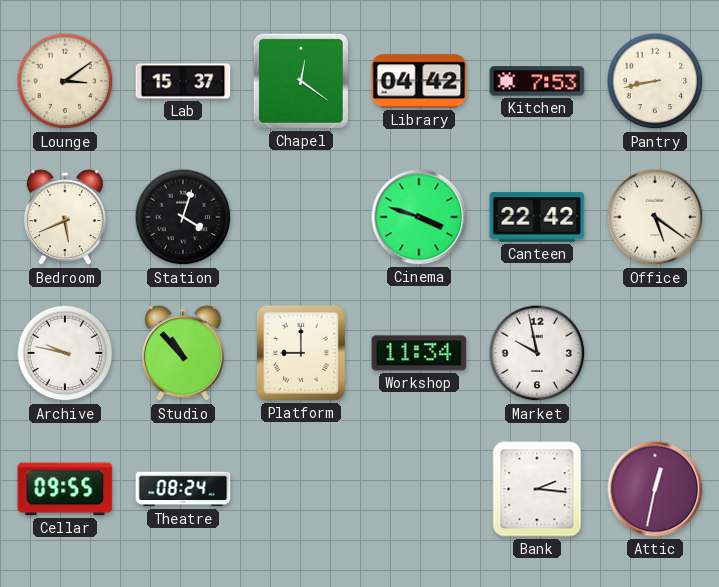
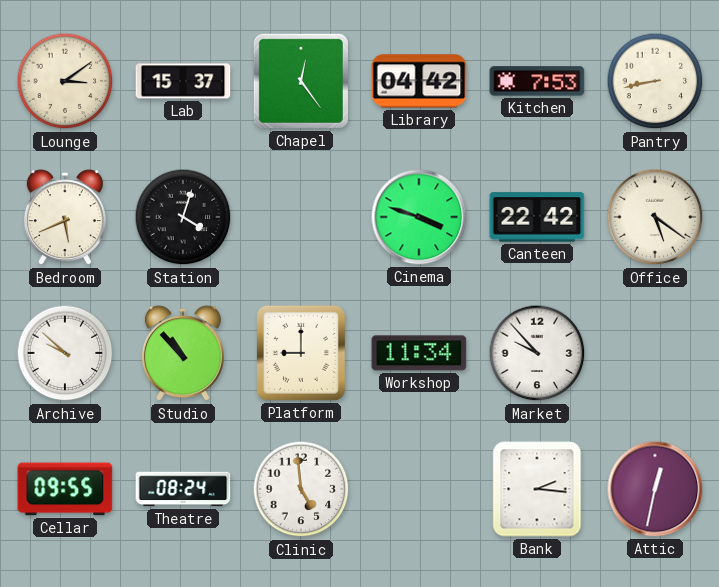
Chapel: 12:21 -> 12:24
Archive: 9:47 -> 9:52
Market: 9:58 -> 9:53
Clinic: none -> 4:59
